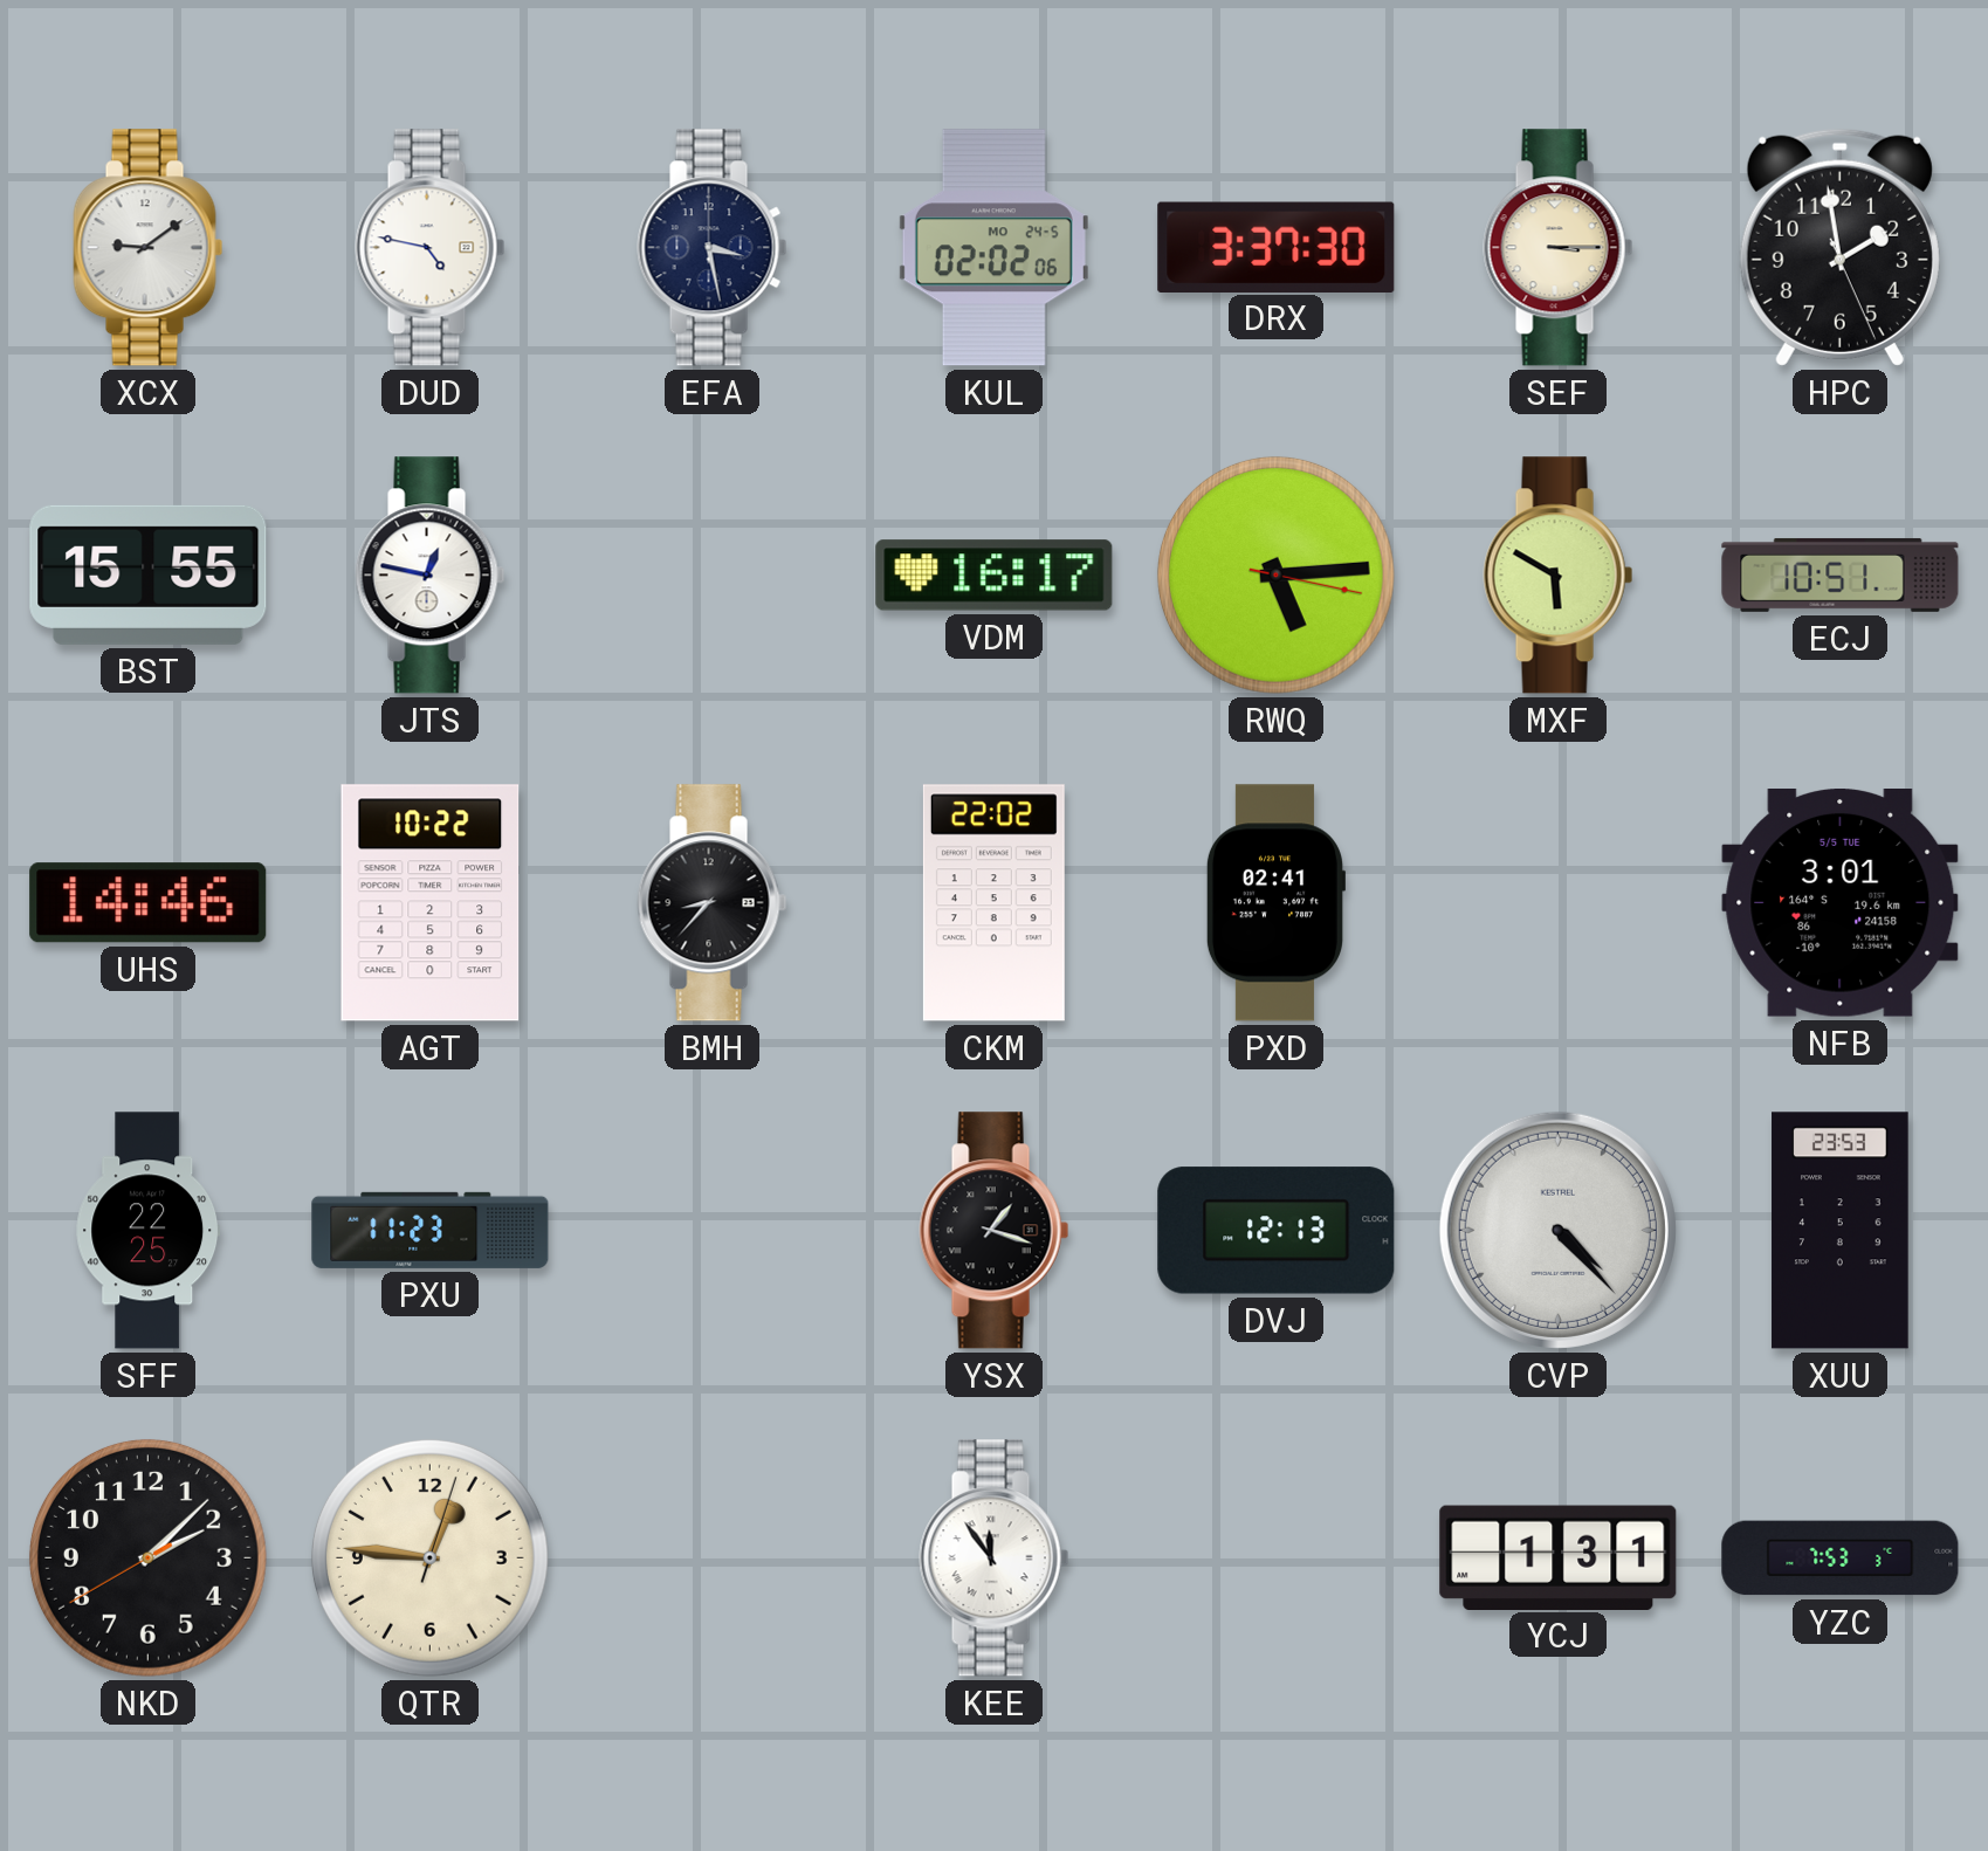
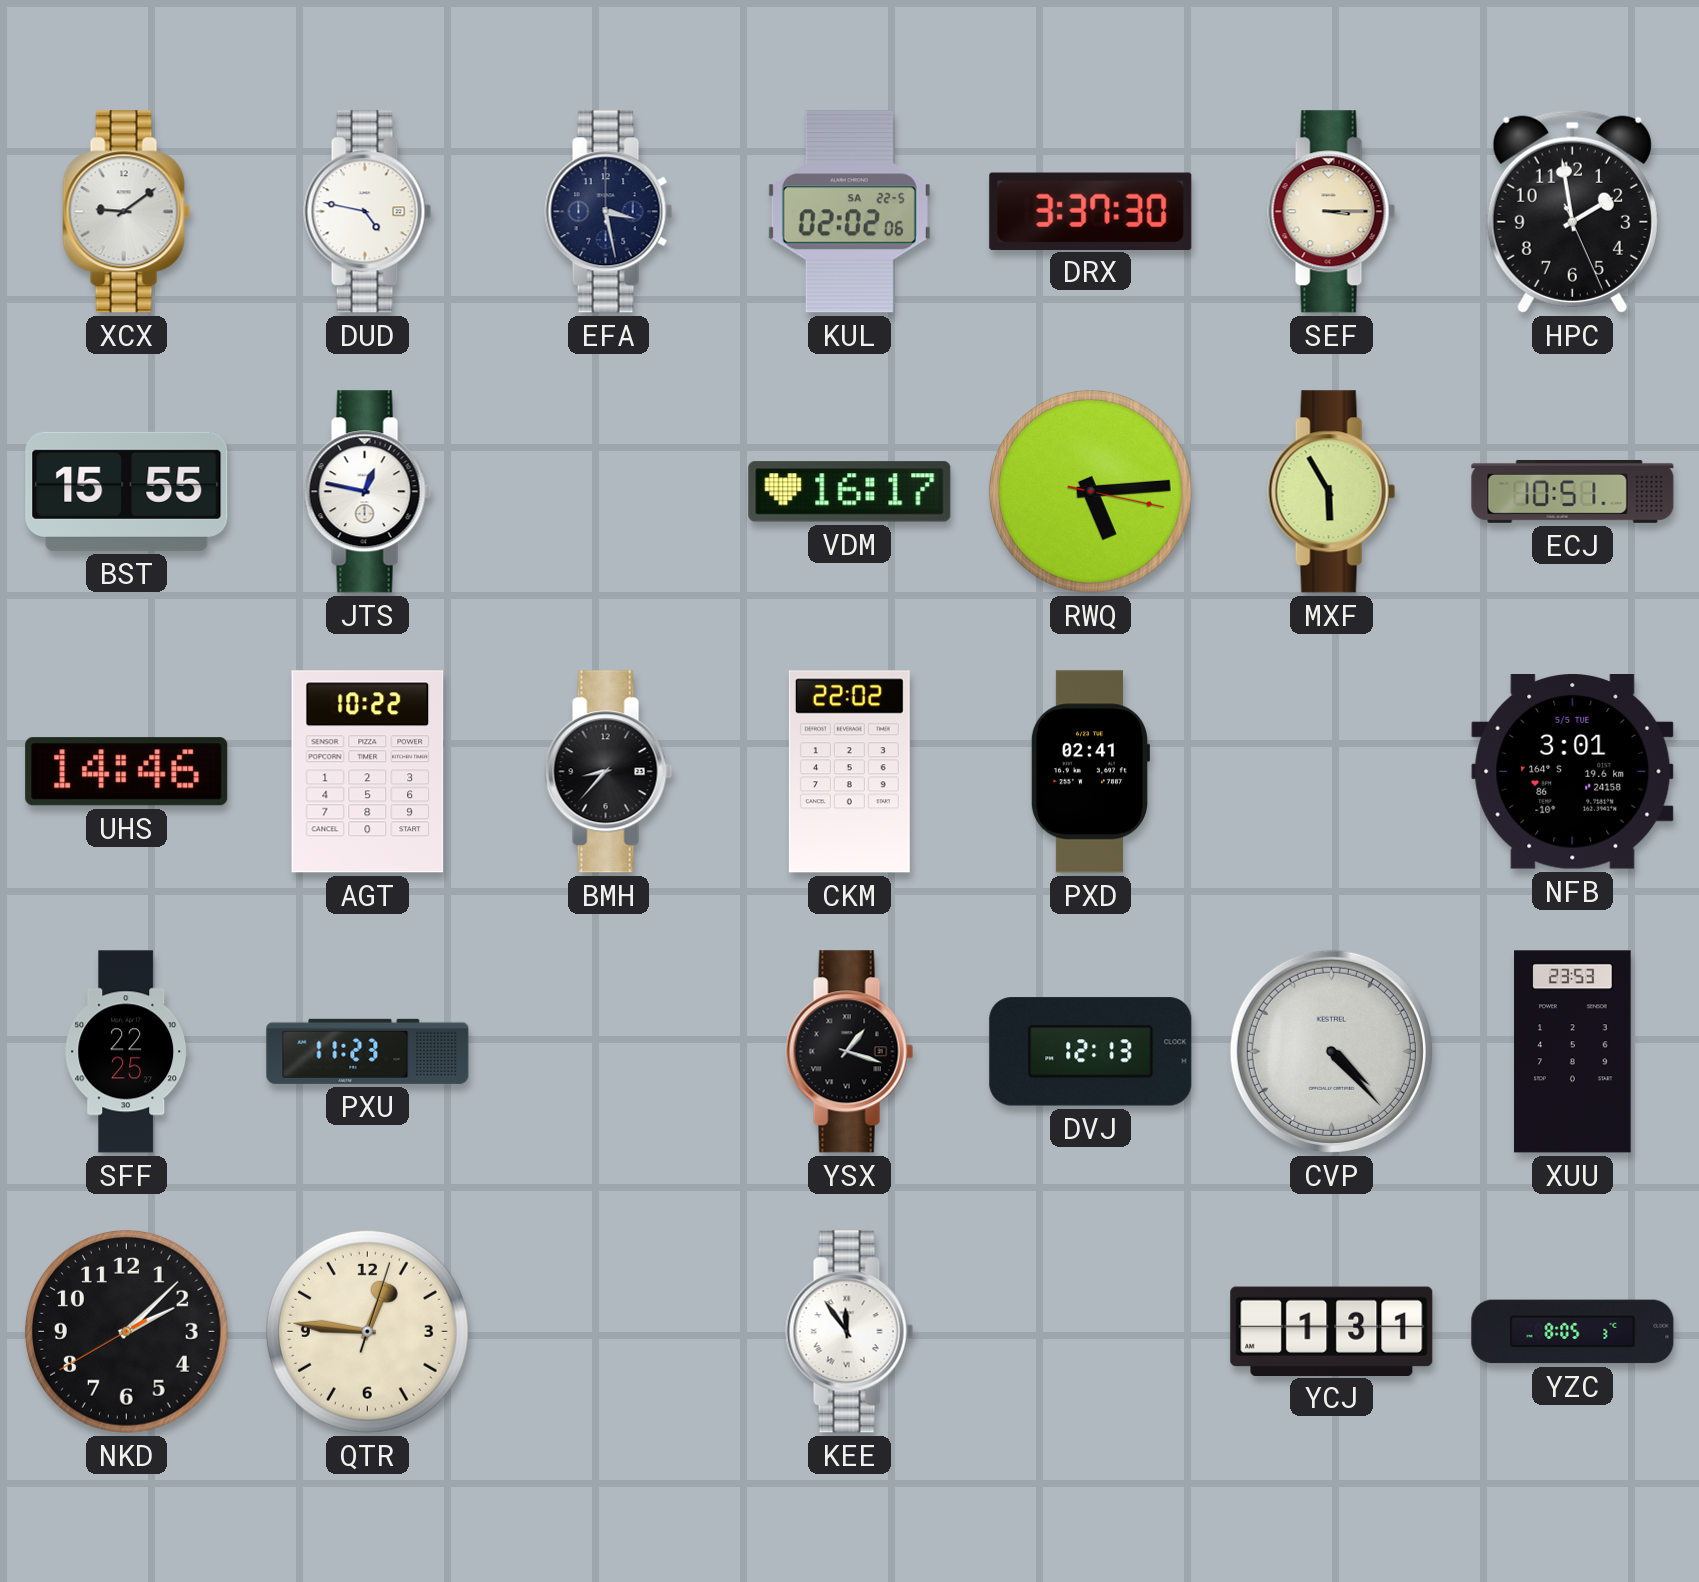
KUL date: MO 24-5 -> SA 22-5
MXF: 5:50 -> 5:55
YZC: 7:53 -> 8:05
